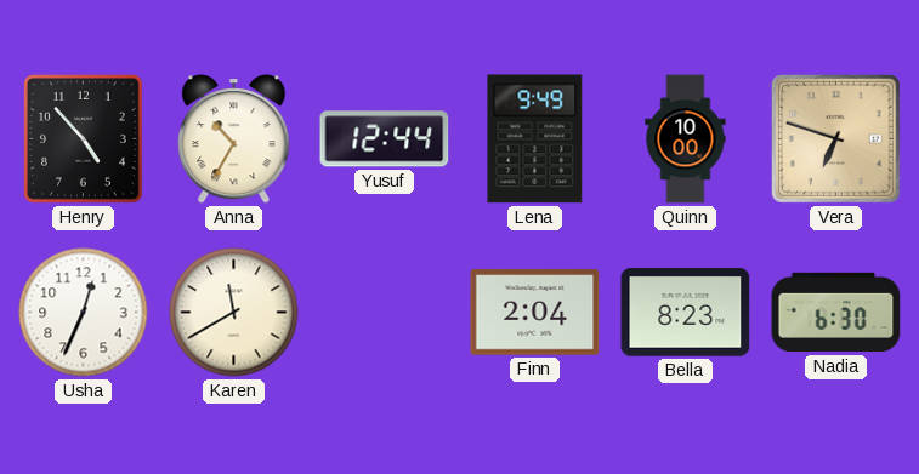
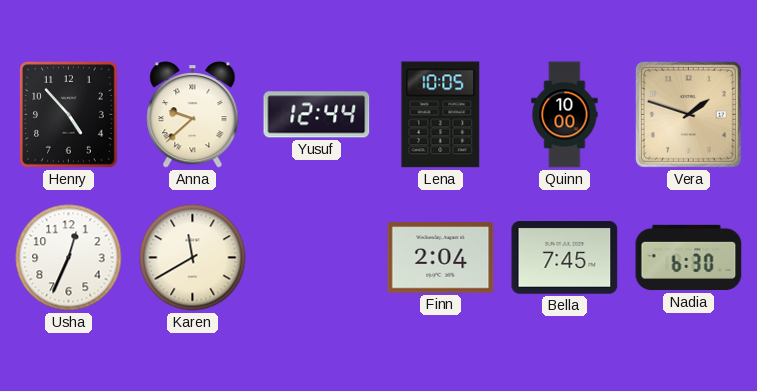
Anna: 10:35 -> 9:38
Lena: 9:49 -> 10:05
Vera: 6:48 -> 1:48
Bella: 8:23 -> 7:45
